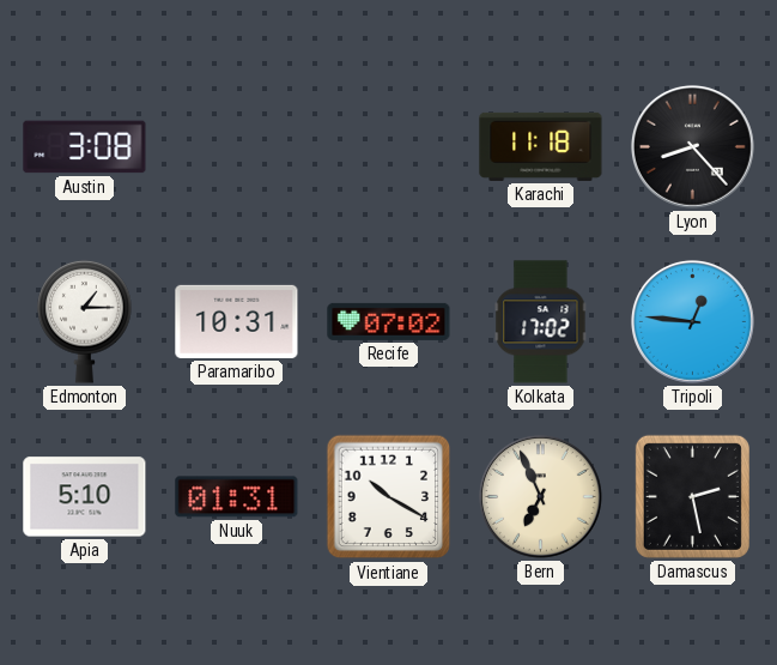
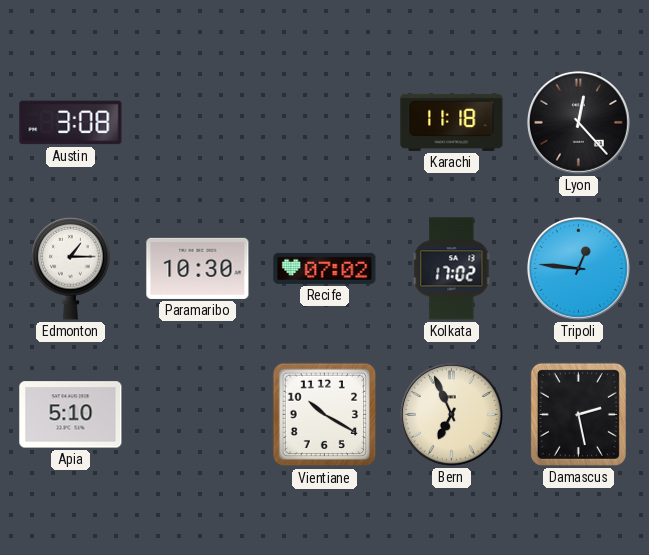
Lyon: 8:23 -> 12:23
Paramaribo: 10:31 -> 10:30
Nuuk: 01:31 -> none
